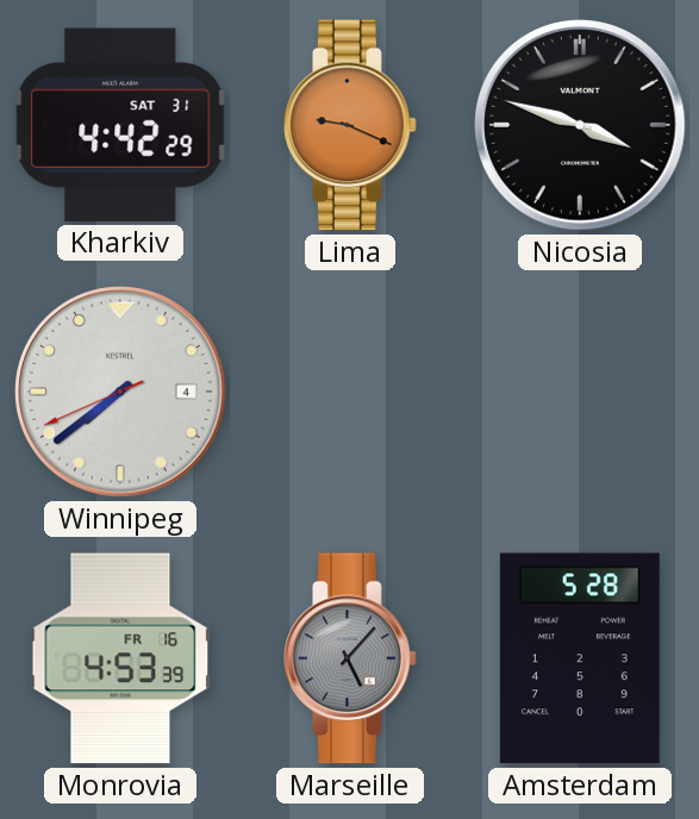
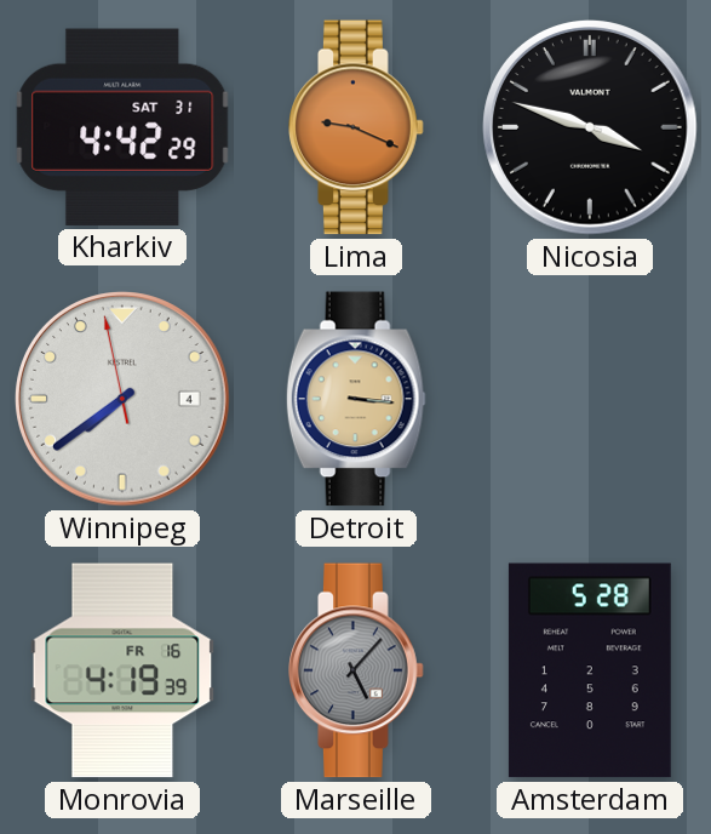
Winnipeg: 7:38:41 -> 7:38:58
Detroit: none -> 3:16
Monrovia: 4:53 -> 4:19
